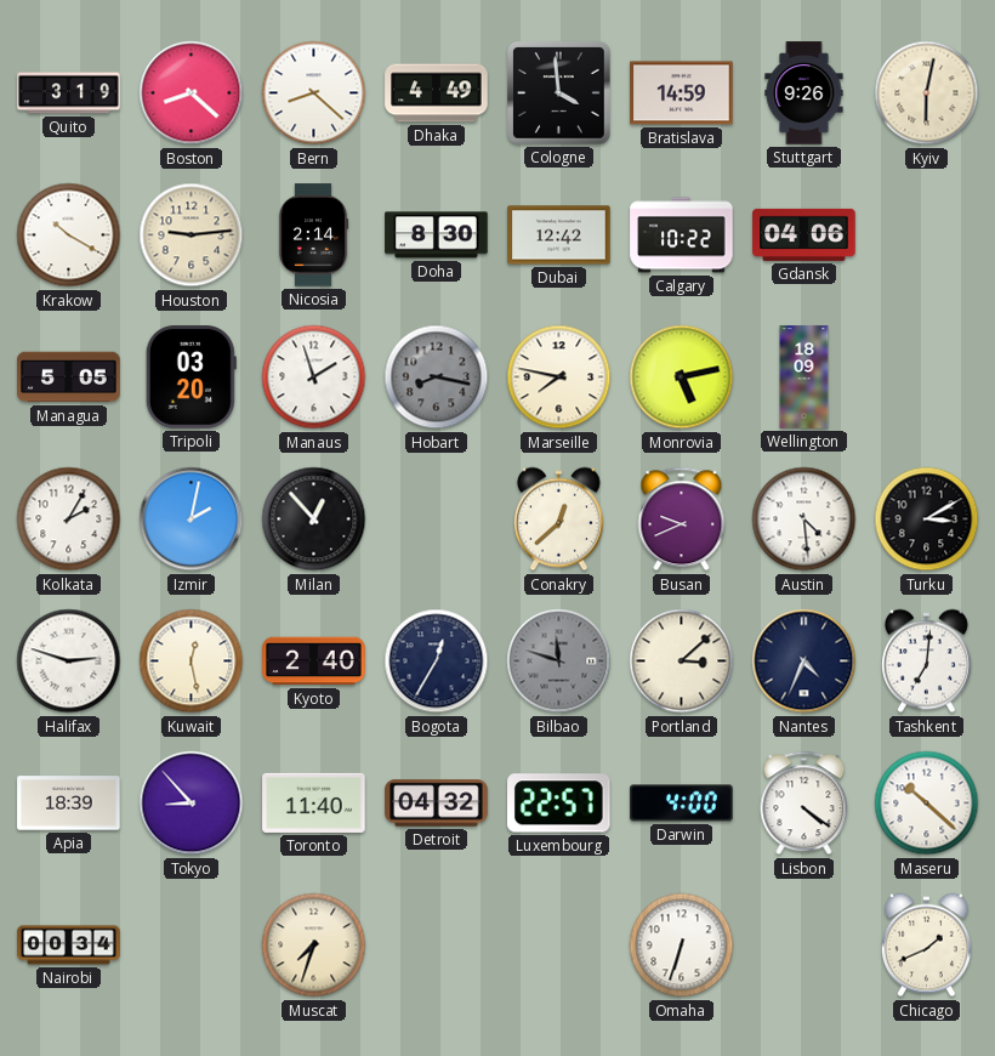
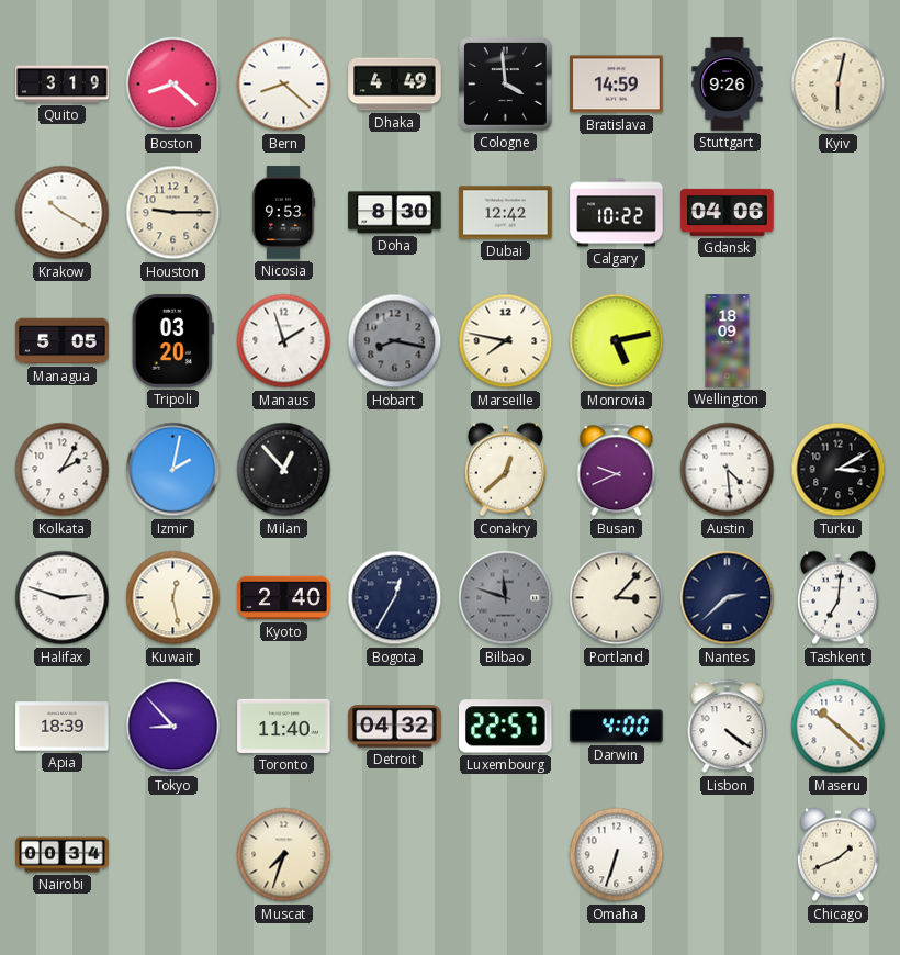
Houston: 9:14 -> 9:15
Nicosia: 2:14 -> 9:53
Portland: 3:08 -> 3:07
Nantes: 4:34 -> 2:38
